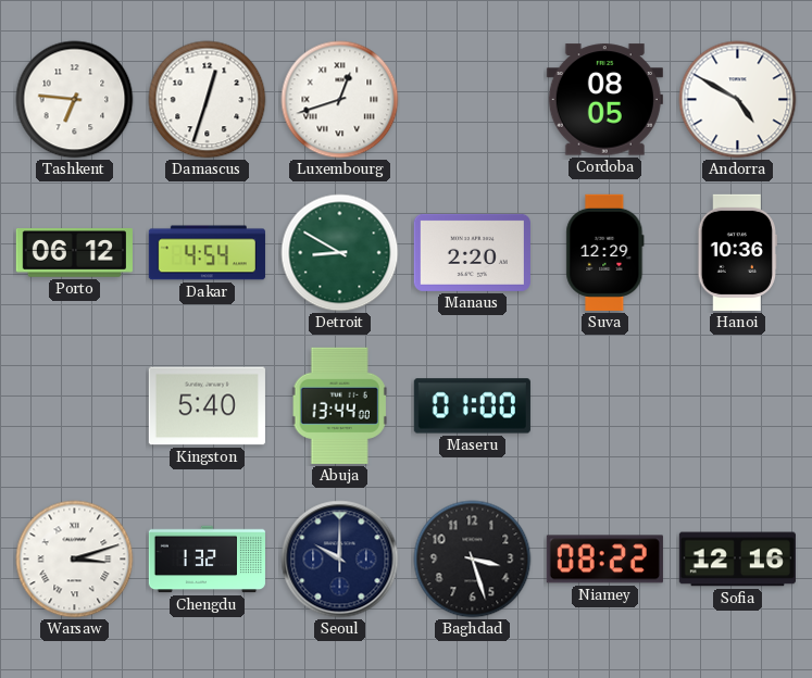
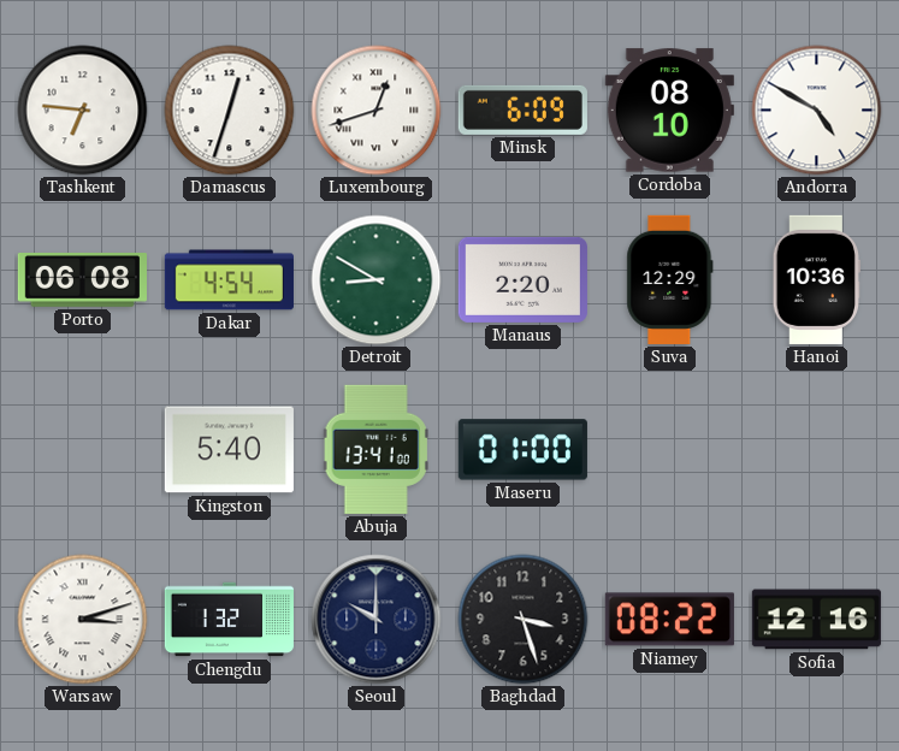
Minsk: none -> 6:09
Cordoba: 08:05 -> 08:10
Porto: 06:12 -> 06:08
Abuja: 13:44 -> 13:41
